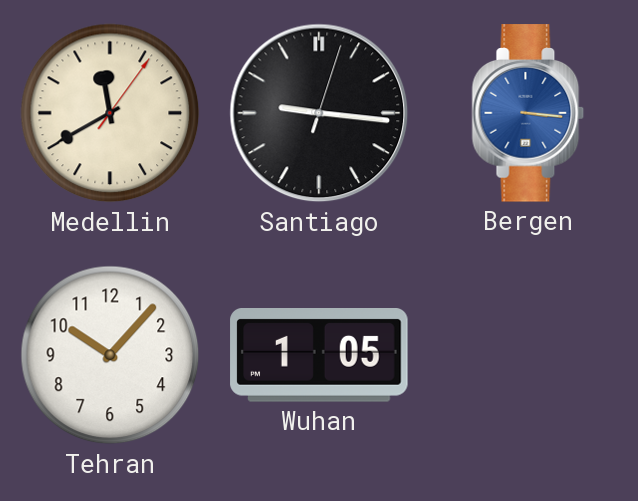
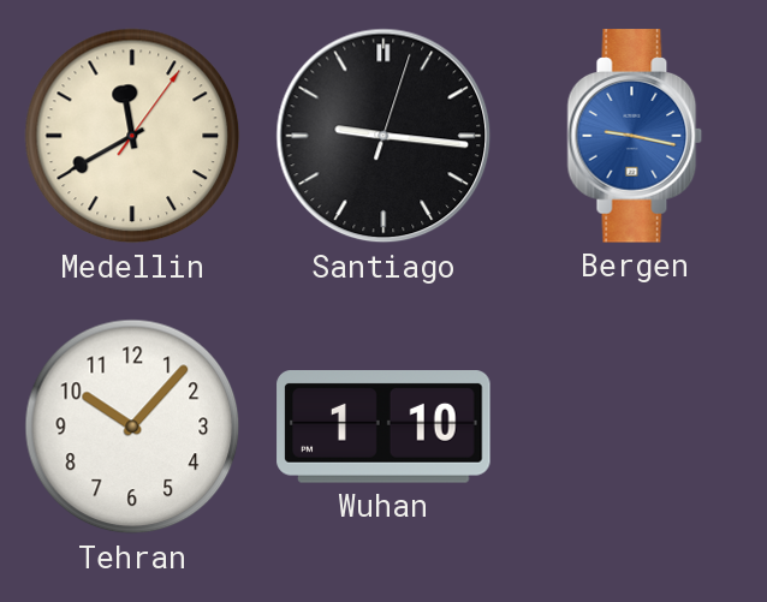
Bergen: 3:16 -> 9:17
Wuhan: 1:05 -> 1:10
